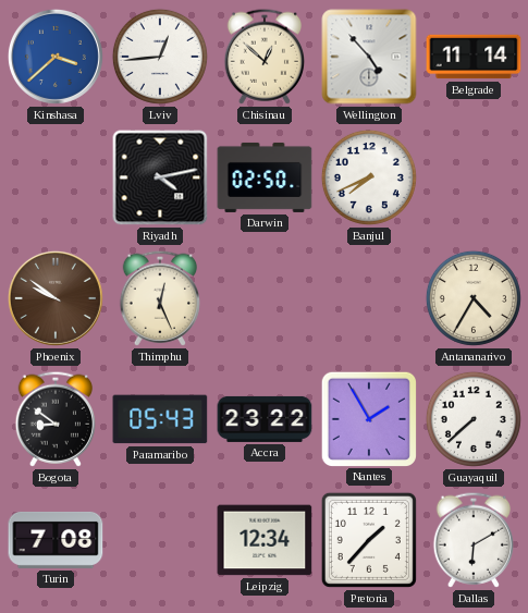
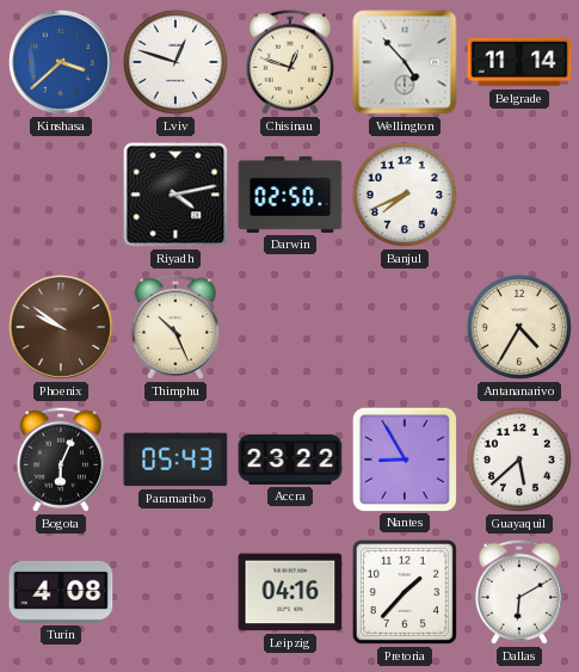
Lviv: 12:44 -> 12:48
Chisinau: 12:52 -> 12:48
Thimphu: 12:26 -> 10:26
Bogota: 8:51 -> 6:04
Nantes: 1:55 -> 8:55
Guayaquil: 7:38 -> 5:38
Turin: 7:08 -> 4:08
Leipzig: 12:34 -> 04:16
